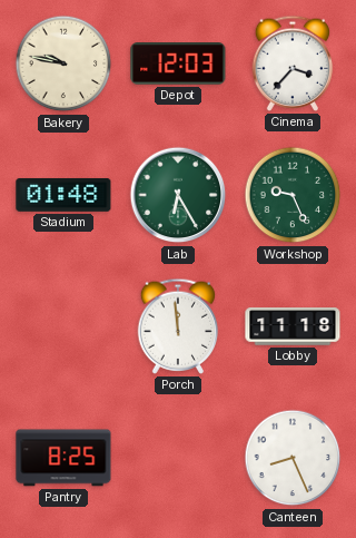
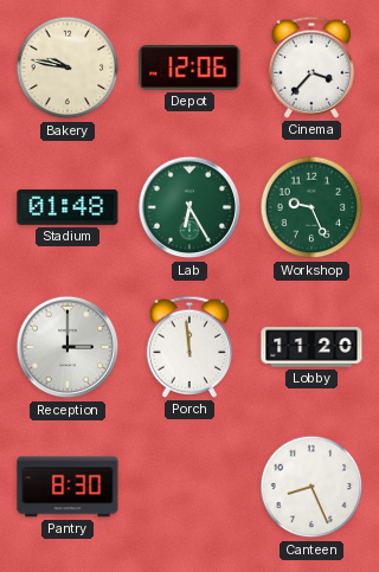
Depot: 12:03 -> 12:06
Reception: none -> 3:00
Lobby: 11:18 -> 11:20
Pantry: 8:25 -> 8:30
